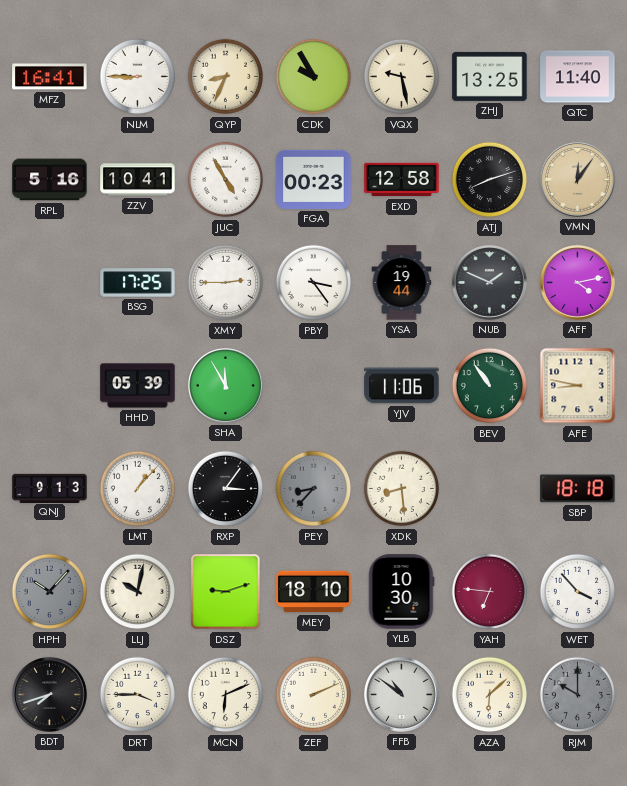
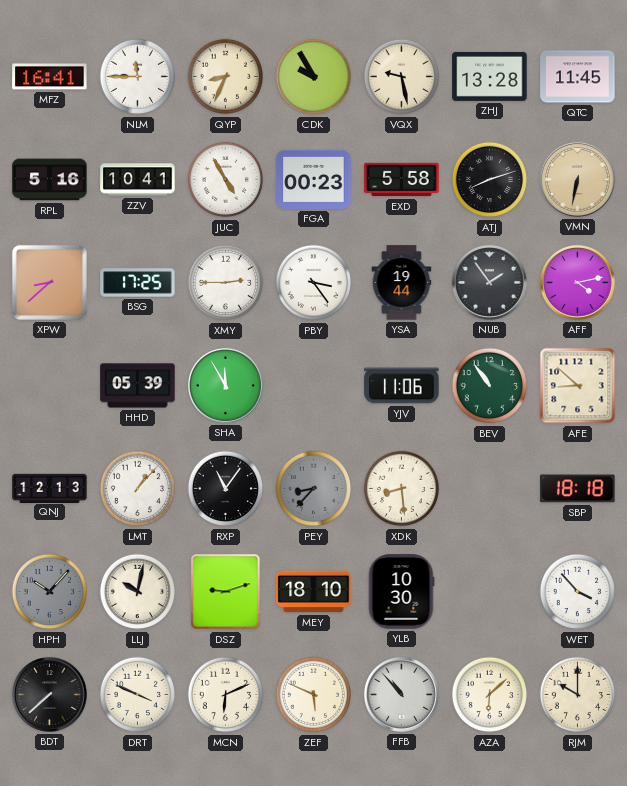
NLM: 8:45 -> 11:45
ZHJ: 13:25 -> 13:28
QTC: 11:40 -> 11:45
EXD: 12:58 -> 5:58
VMN: 12:06 -> 6:32
XPW: none -> 8:38
NUB: 1:49 -> 1:54
AFE: 8:47 -> 8:52
QNJ: 9:13 -> 12:13
RXP: 3:06 -> 11:06
YAH: 6:46 -> none
BDT: 7:42 -> 7:38
DRT: 3:45 -> 3:49
ZEF: 2:11 -> 5:49
FFB: 10:51 -> 10:53
RJM dial: grey -> cream
